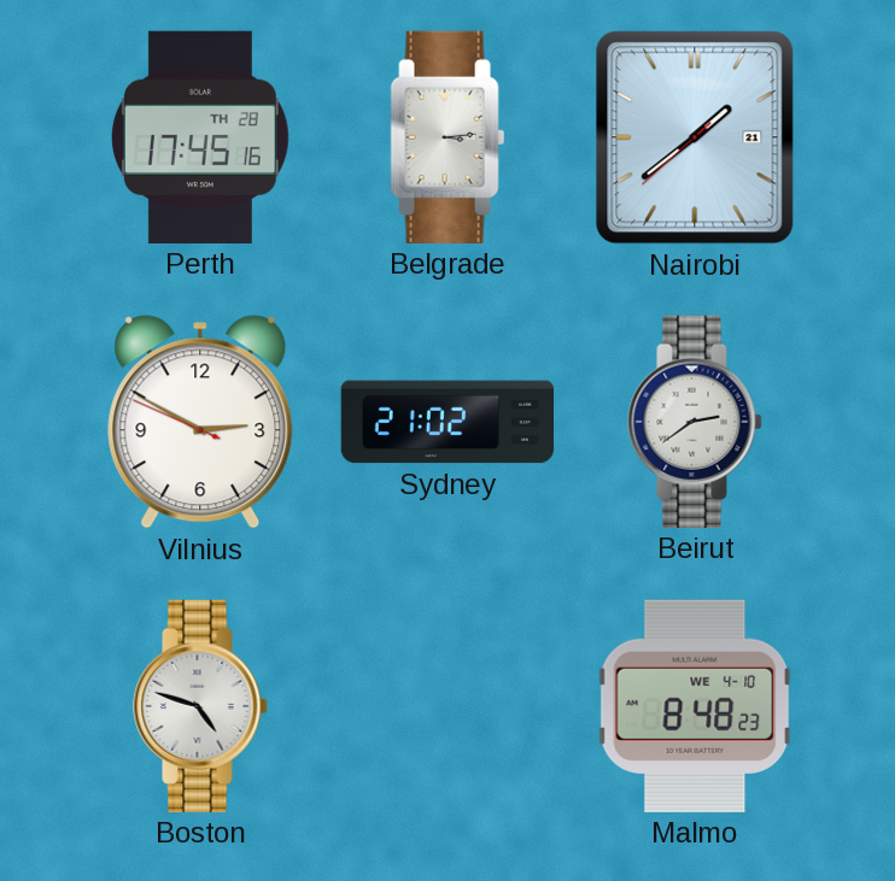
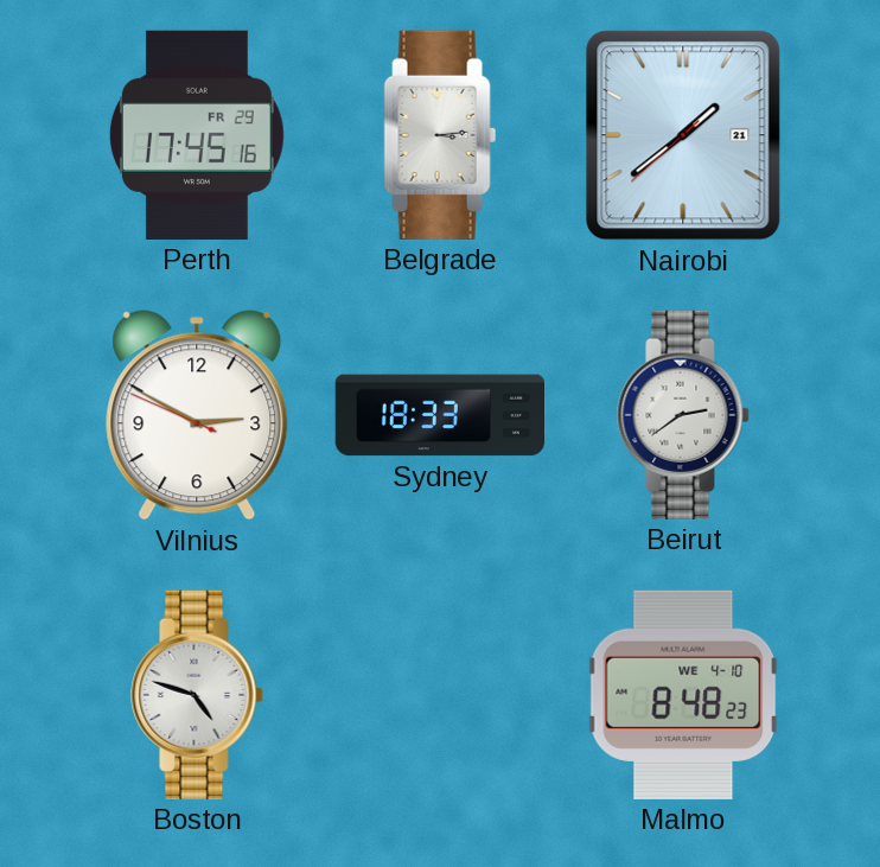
Perth date: TH 28 -> FR 29
Sydney: 21:02 -> 18:33
